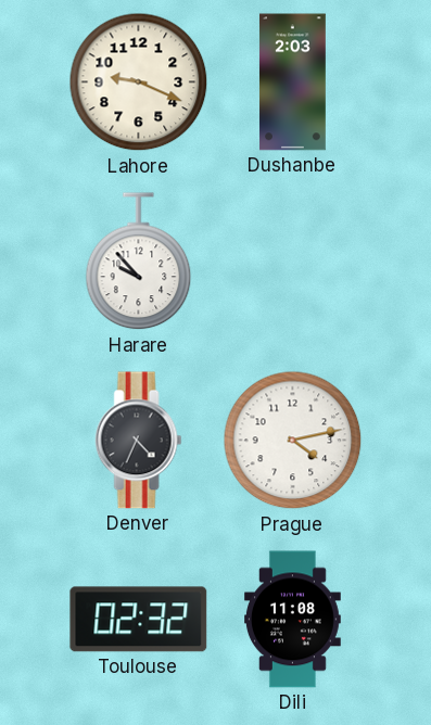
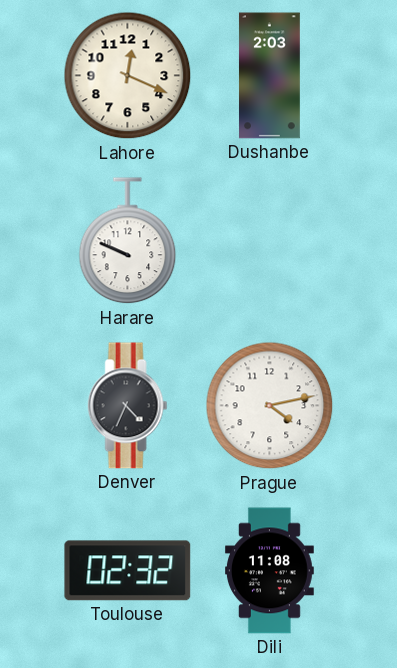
Lahore: 9:19 -> 12:19
Harare: 9:53 -> 9:49
